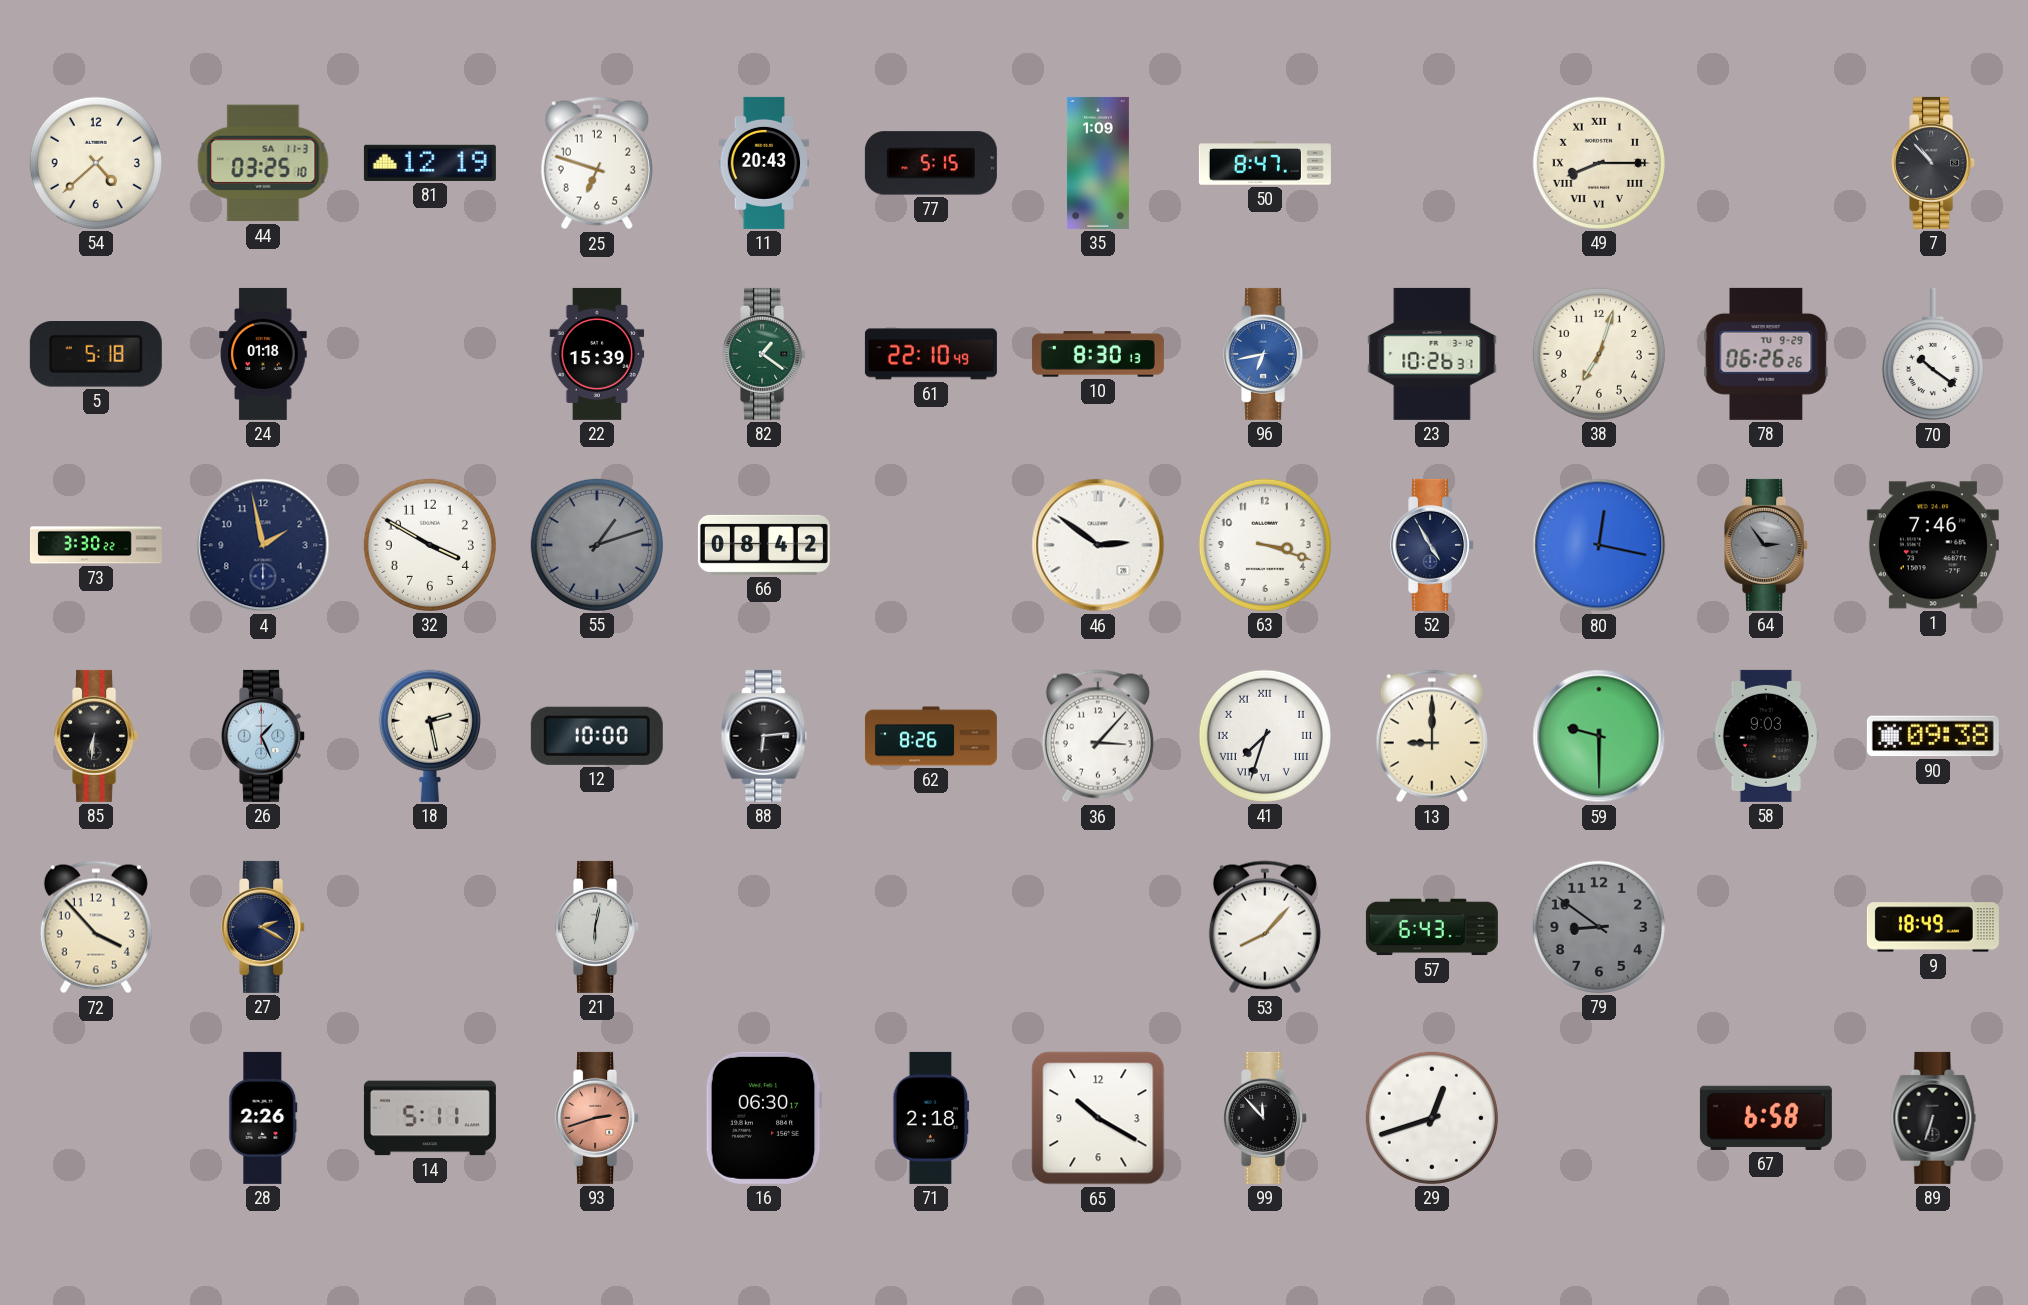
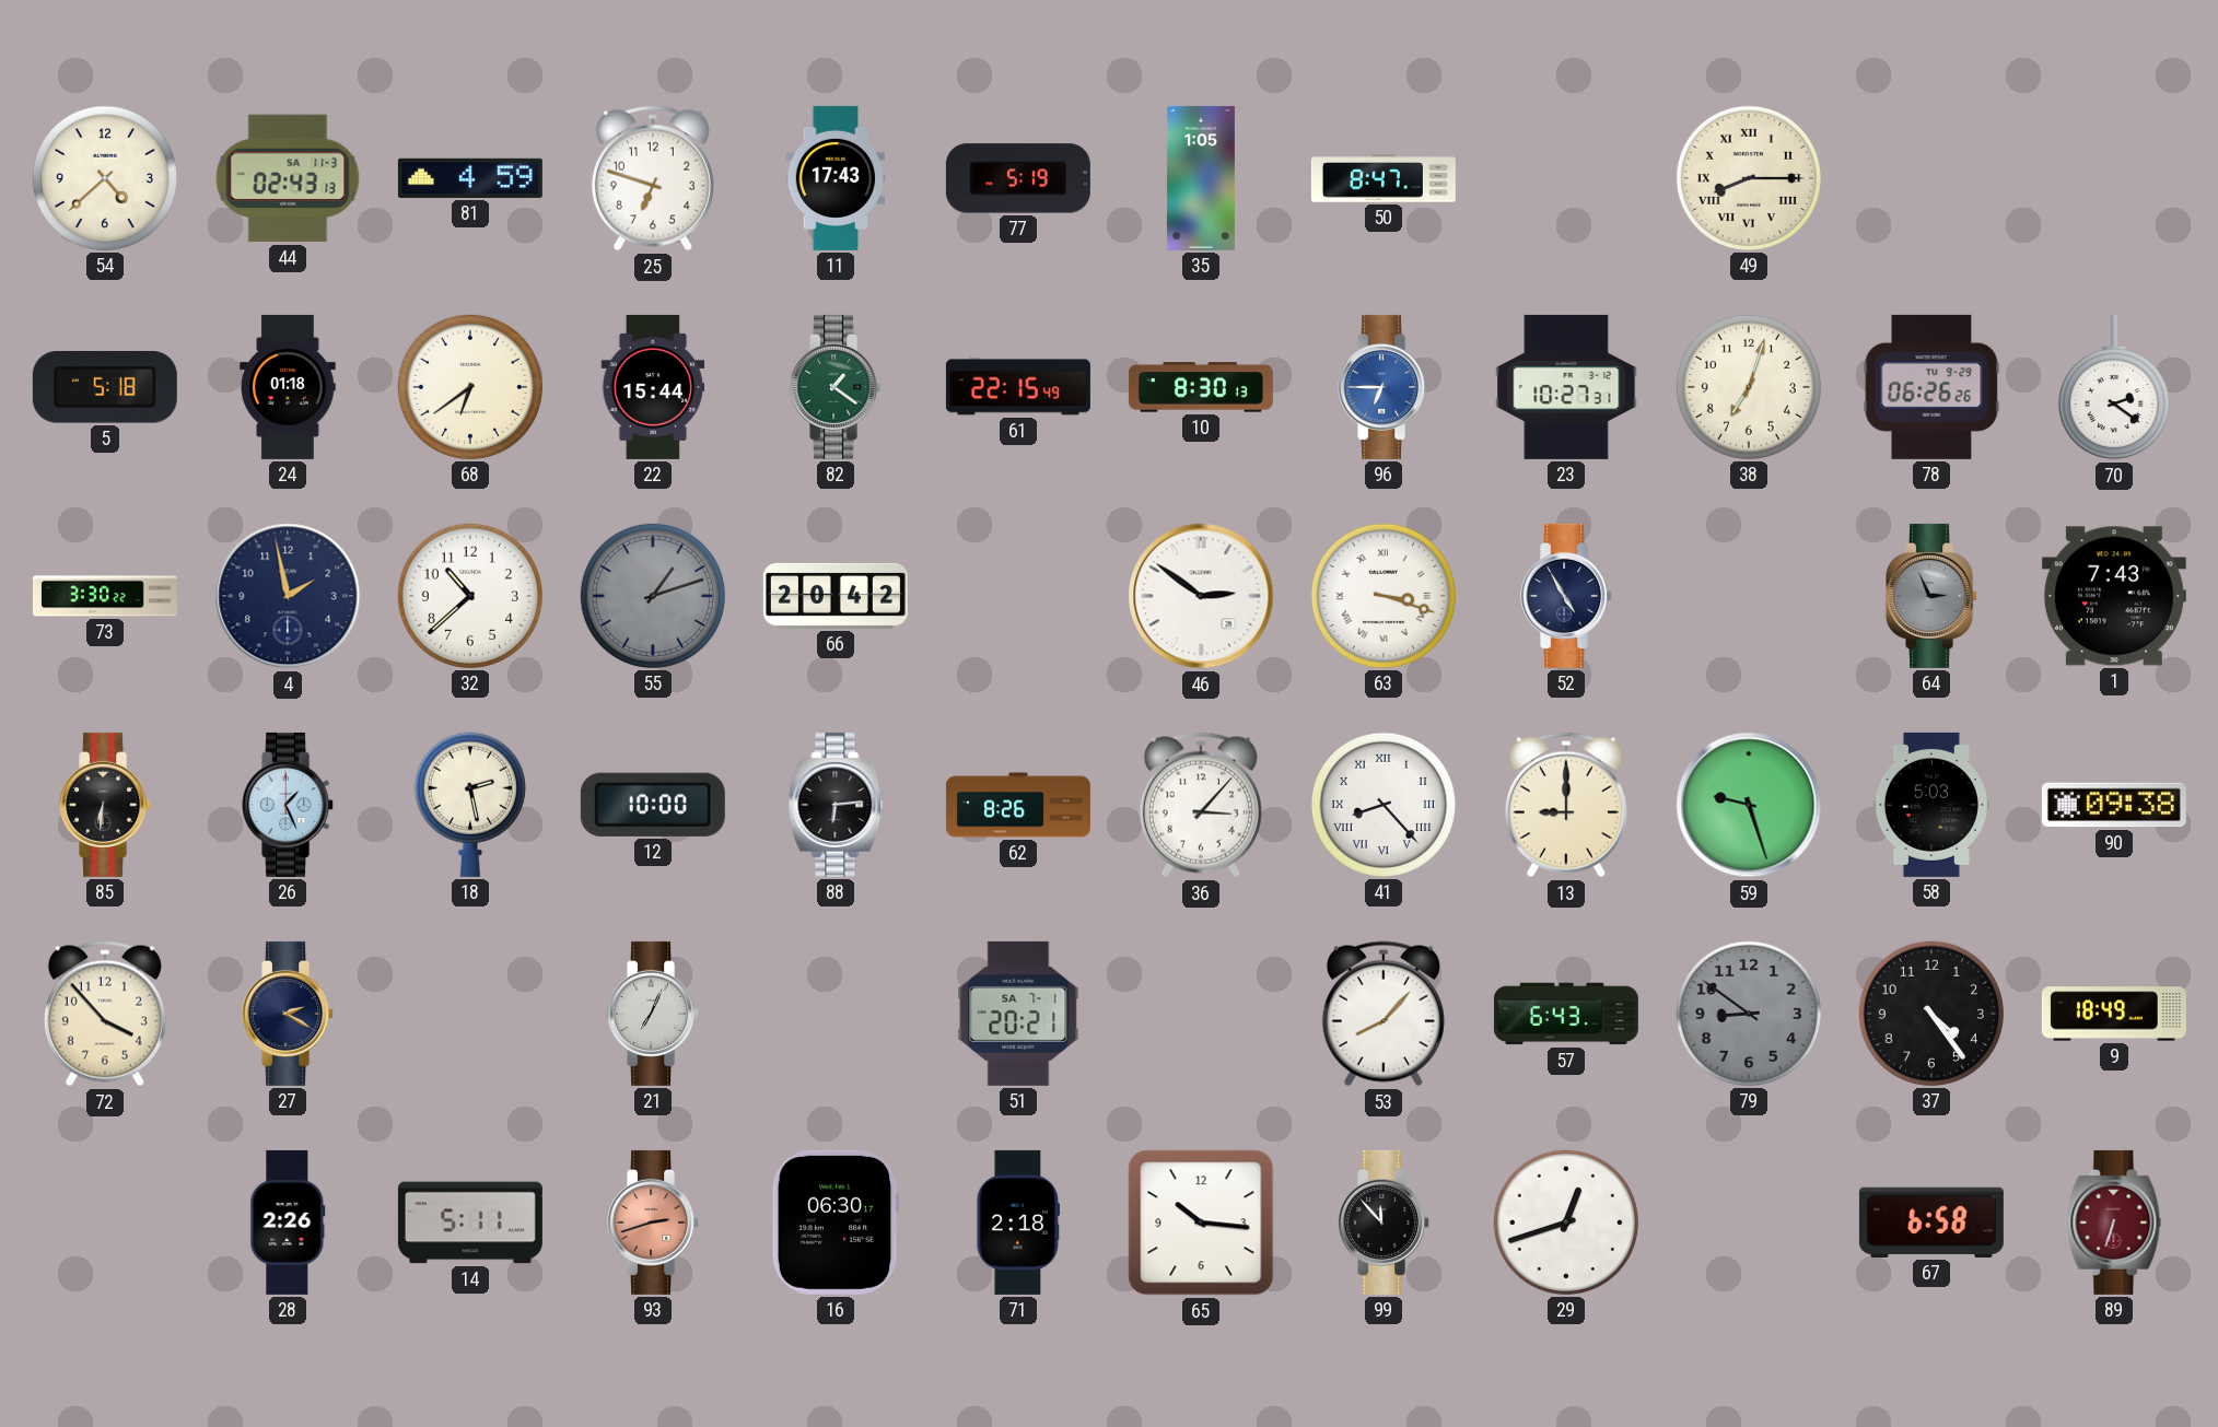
44: 03:25 -> 02:43
81: 12:19 -> 4:59
11: 20:43 -> 17:43
77: 5:15 -> 5:19
35: 1:09 -> 1:05
7: 10:53 -> none
68: none -> 6:39
22: 15:39 -> 15:44
61: 22:10 -> 22:15
96: 6:43 -> 6:45
23: 10:26 -> 10:27
70: 10:21 -> 2:21
32: 3:50 -> 10:38
66: 08:42 -> 20:42
63 numerals: Arabic -> Roman
80: 12:17 -> none
64: 2:54 -> 2:56
1: 7:46 -> 7:43
41: 7:33 -> 8:23
59: 9:30 -> 9:27
58: 9:03 -> 5:03
21: 6:02 -> 7:04
51: none -> 20:21
37: none -> 4:24
65: 10:20 -> 10:16
89 dial: black -> burgundy
